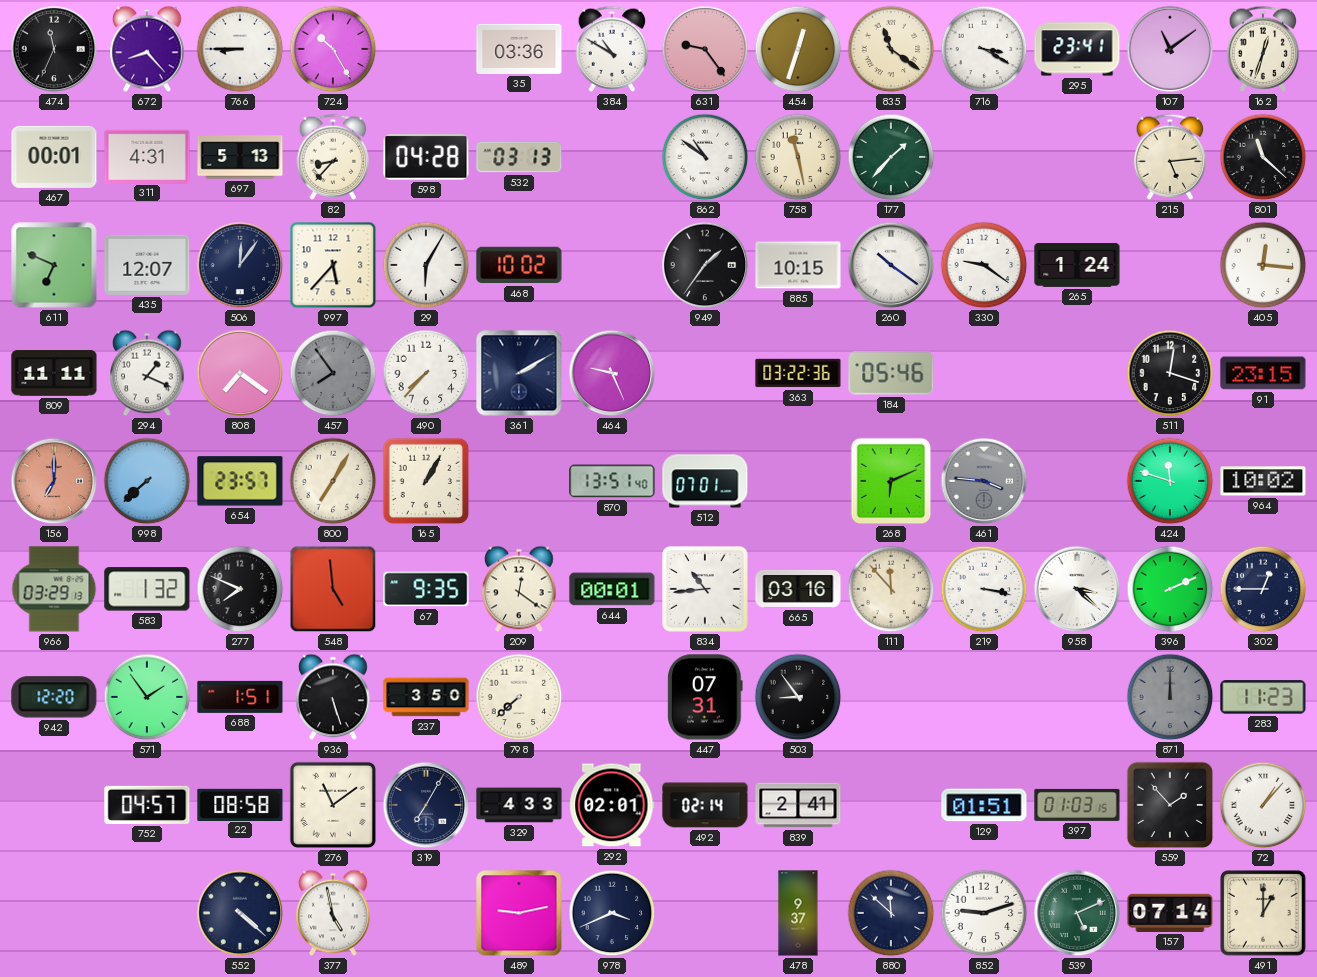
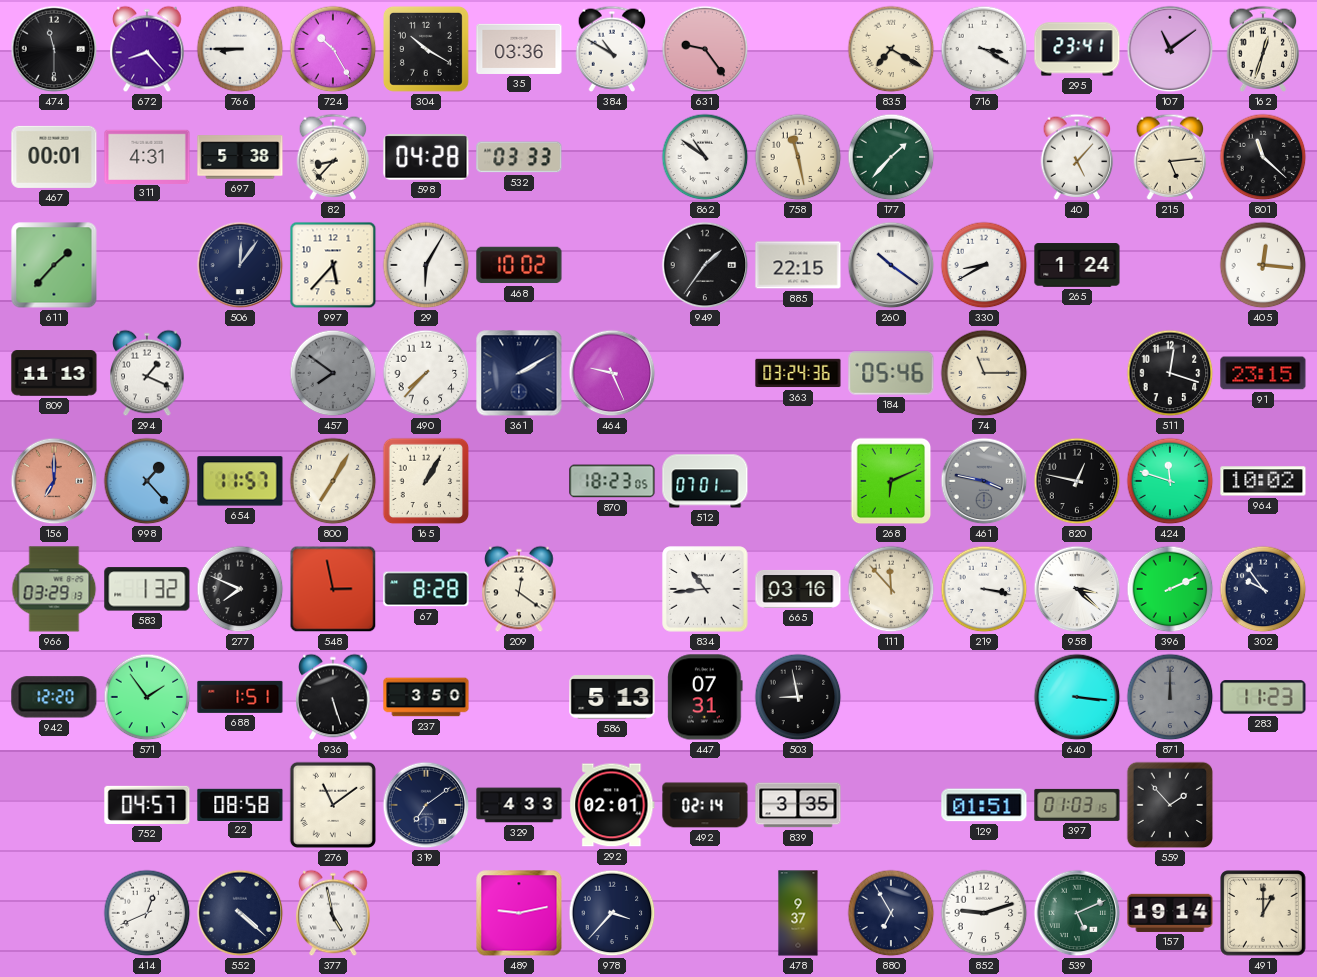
474: 11:34 -> 11:30
304: none -> 10:20
454: 12:33 -> none
835: 11:21 -> 7:20
697: 5:13 -> 5:38
532: 03:13 -> 03:33
40: none -> 5:07
611: 6:49 -> 1:37
435: 12:07 -> none
885: 10:15 -> 22:15
330: 9:21 -> 8:40
809: 11:11 -> 11:13
808: 7:21 -> none
457: 7:54 -> 7:51
363: 03:22 -> 03:24
74: none -> 11:15
998: 7:38 -> 1:23
654: 23:57 -> 11:57
870: 13:51 -> 18:23
461: 3:46 -> 3:47
820: none -> 12:47
548: 4:59 -> 2:58
67: 9:35 -> 8:28
644: 00:01 -> none
302: 12:45 -> 9:54
798: 7:38 -> none
586: none -> 5:13
503: 8:54 -> 8:58
640: none -> 3:16
319: 7:05 -> 7:09
839: 2:41 -> 3:35
72: 1:07 -> none
414: none -> 12:41
978: 3:41 -> 3:37
880: 11:52 -> 6:55
157: 07:14 -> 19:14
